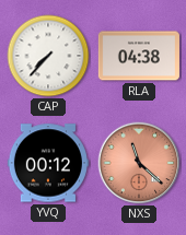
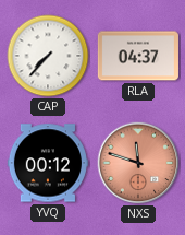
RLA: 04:38 -> 04:37
NXS: 11:22 -> 11:48
